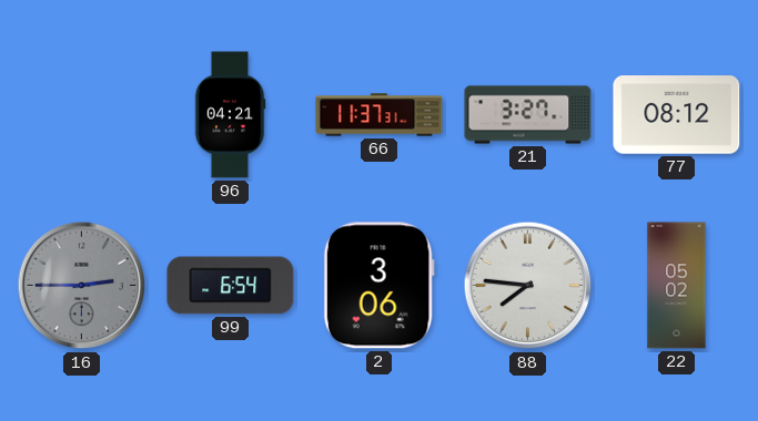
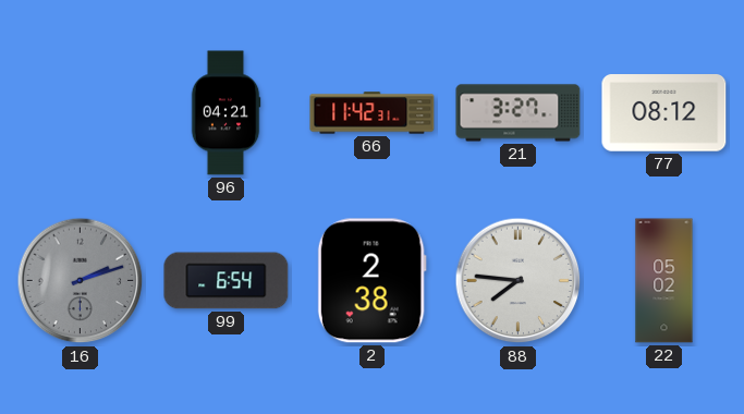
66: 11:37 -> 11:42
16: 2:45 -> 2:12
2: 3:06 -> 2:38
